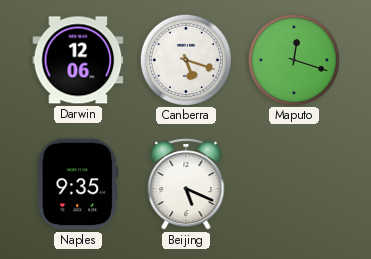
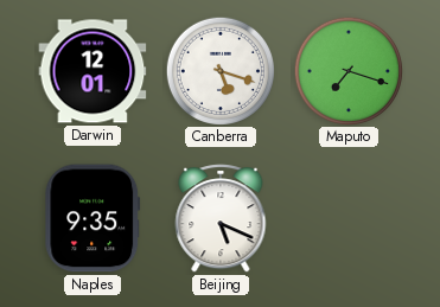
Darwin: 12:06 -> 12:01
Maputo: 12:18 -> 7:18
